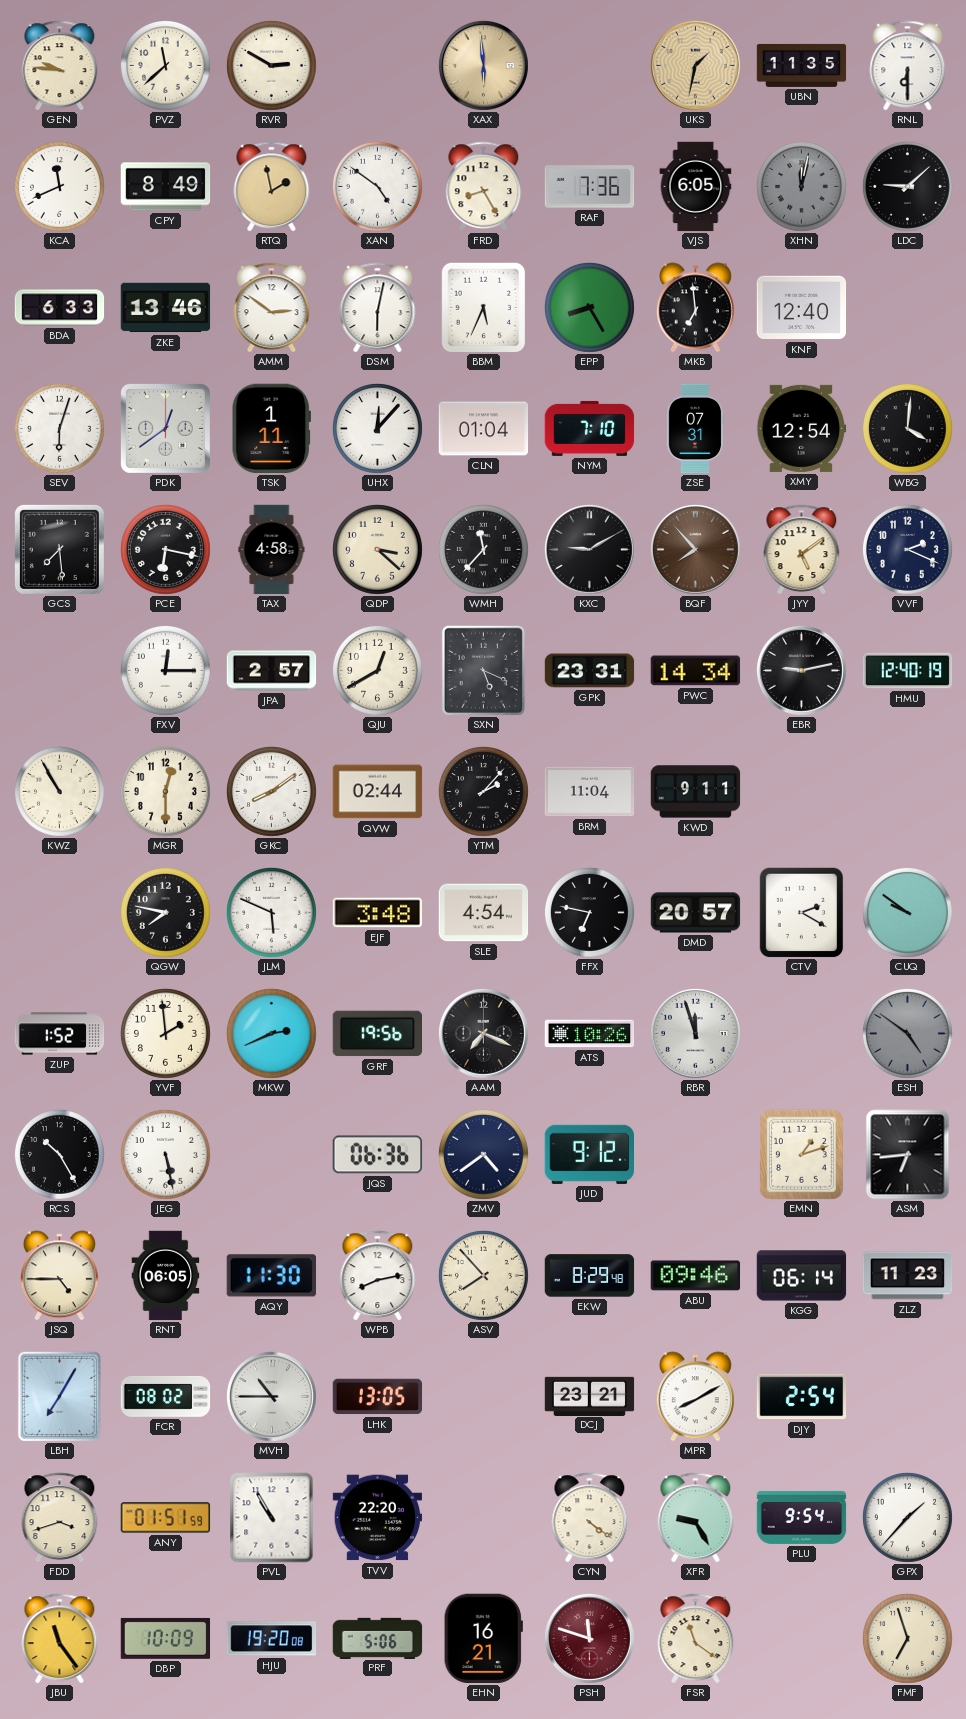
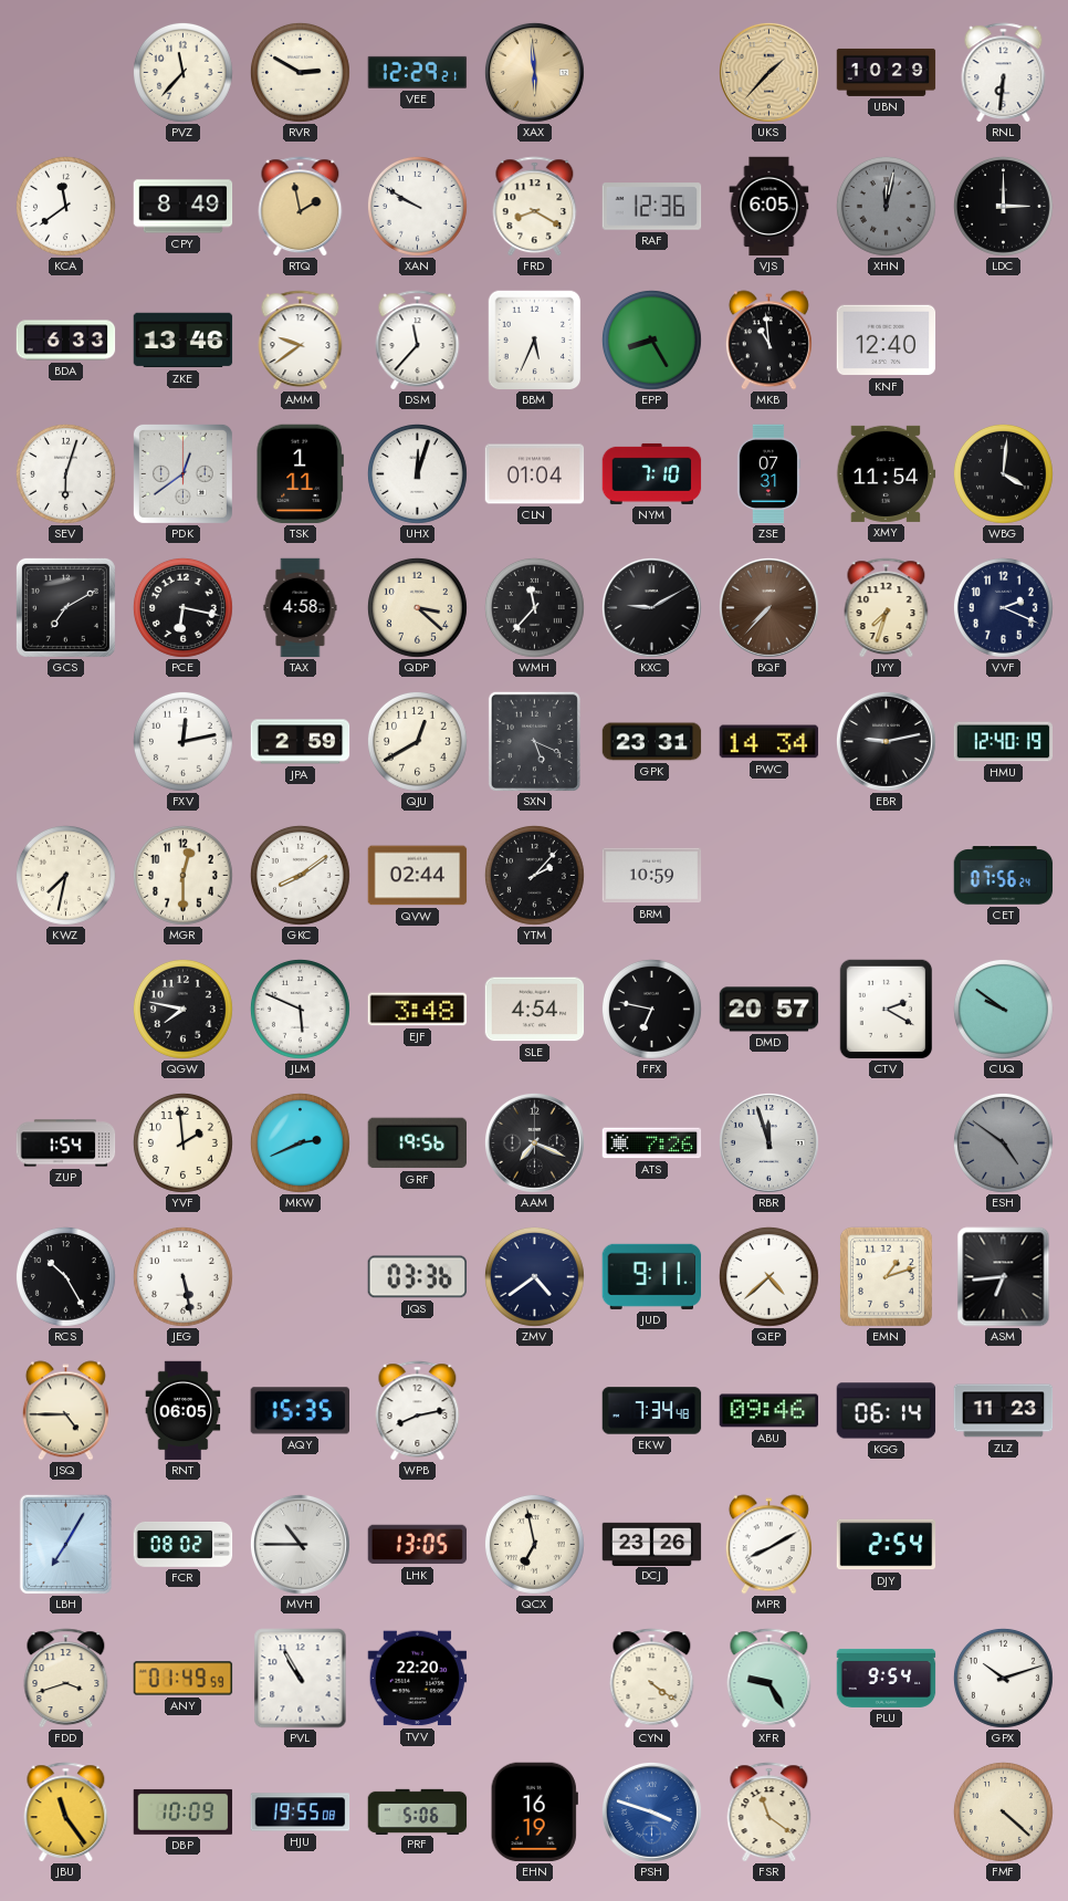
GEN: 9:46 -> none
PVZ: 11:38 -> 11:37
VEE: none -> 12:29
UKS: 1:32 -> 1:37
UBN: 11:35 -> 10:29
RNL: 6:30 -> 6:31
KCA: 11:41 -> 11:39
XAN: 4:51 -> 9:50
FRD: 8:25 -> 8:20
RAF: 7:36 -> 12:36
LDC: 9:08 -> 3:00
AMM: 2:51 -> 9:39
DSM: 6:02 -> 11:37
MKB: 6:59 -> 10:59
UHX: 12:07 -> 12:03
XMY: 12:54 -> 11:54
GCS: 7:29 -> 7:10
BQF: 7:53 -> 7:37
JYY: 5:09 -> 7:33
FXV: 12:15 -> 12:13
JPA: 2:57 -> 2:59
KWZ: 10:55 -> 7:32
BRM: 11:04 -> 10:59
KWD: 9:11 -> none
CET: none -> 07:56
ZUP: 1:52 -> 1:54
ATS: 10:26 -> 7:26
JQS: 06:36 -> 03:36
JUD: 9:12 -> 9:11
QEP: none -> 4:38
AQY: 11:30 -> 15:35
ASV: 7:53 -> none
EKW: 8:29 -> 7:34
QCX: none -> 6:58
DCJ: 23:21 -> 23:26
ANY: 01:51 -> 01:49
GPX: 1:37 -> 10:12
HJU: 19:20 -> 19:55
EHN: 16:21 -> 16:19
PSH: 11:48 -> 3:48
PSH dial: burgundy -> blue
FMF: 6:57 -> 4:22
